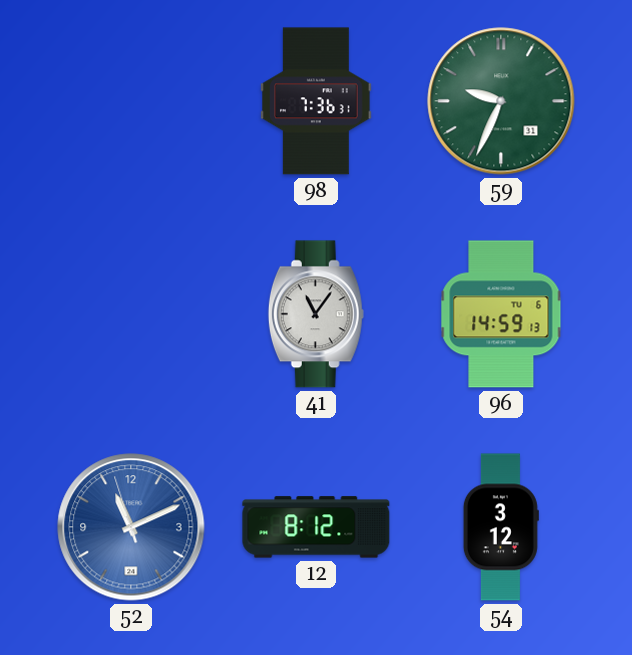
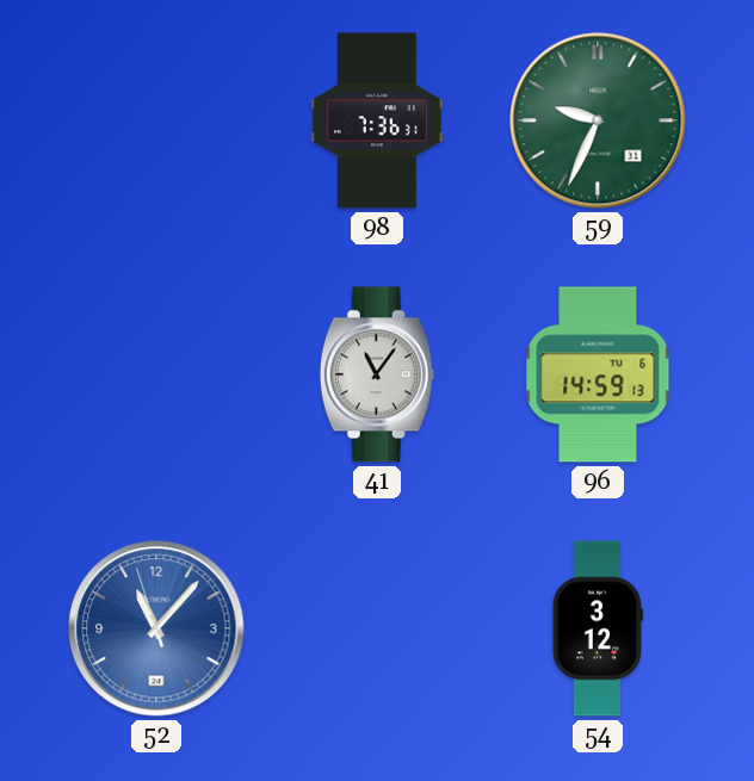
52: 11:10 -> 11:06
12: 8:12 -> none
